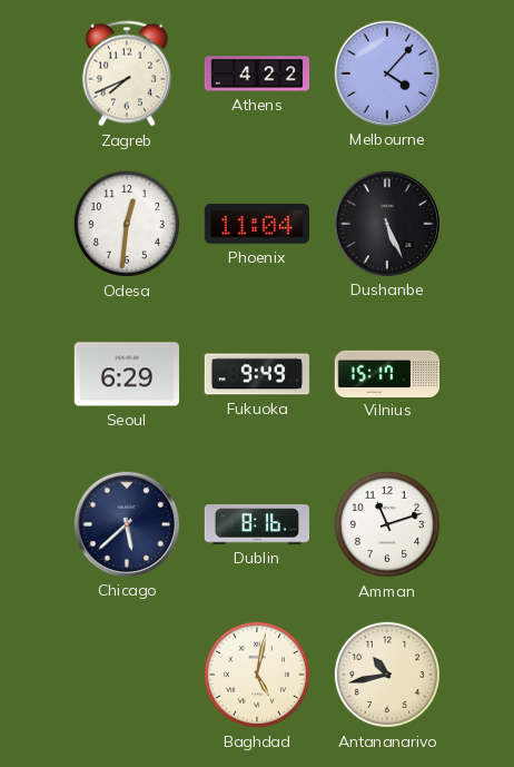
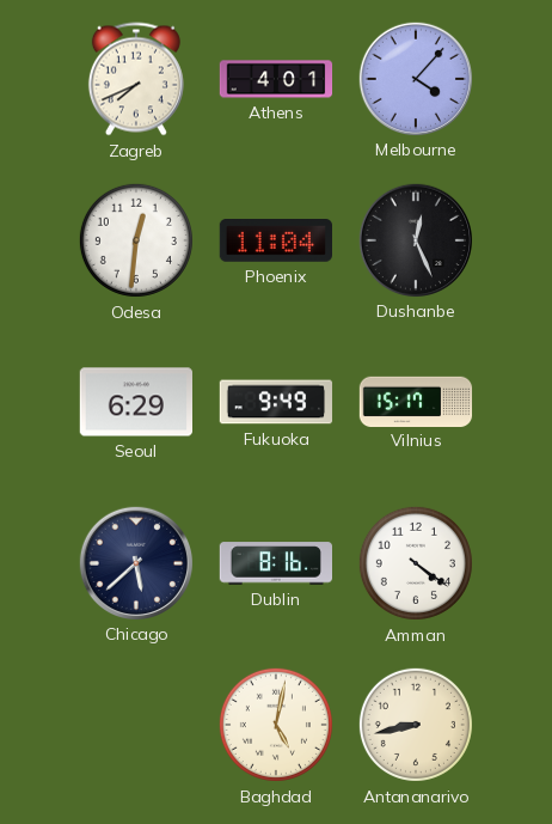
Athens: 4:22 -> 4:01
Dushanbe: 5:26 -> 12:26
Amman: 11:12 -> 4:21
Antananarivo: 10:43 -> 8:43
